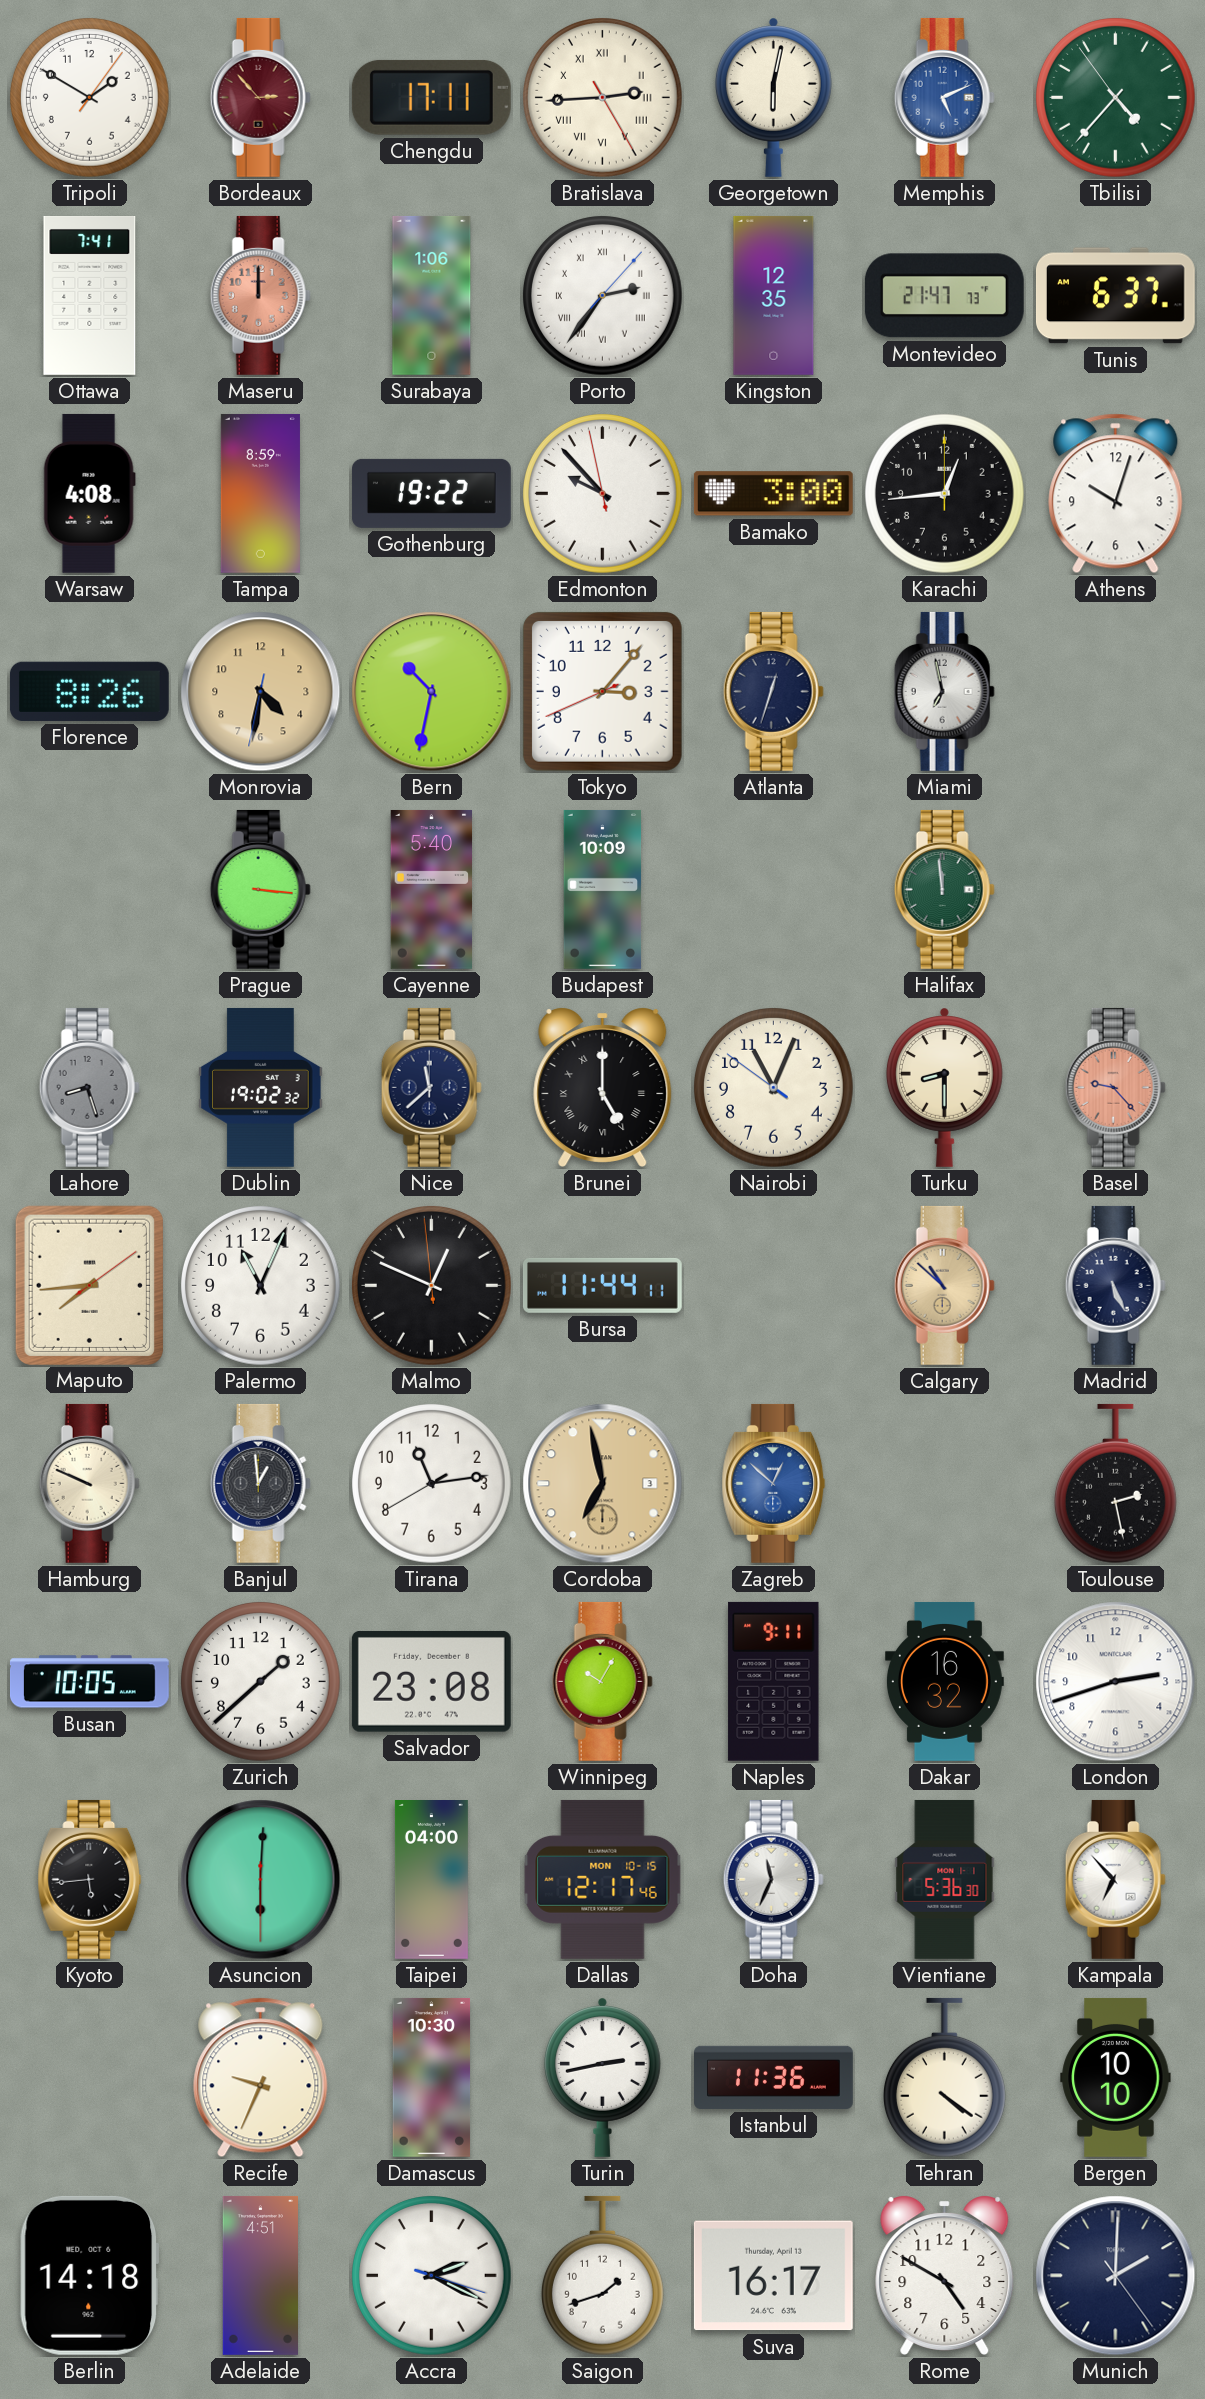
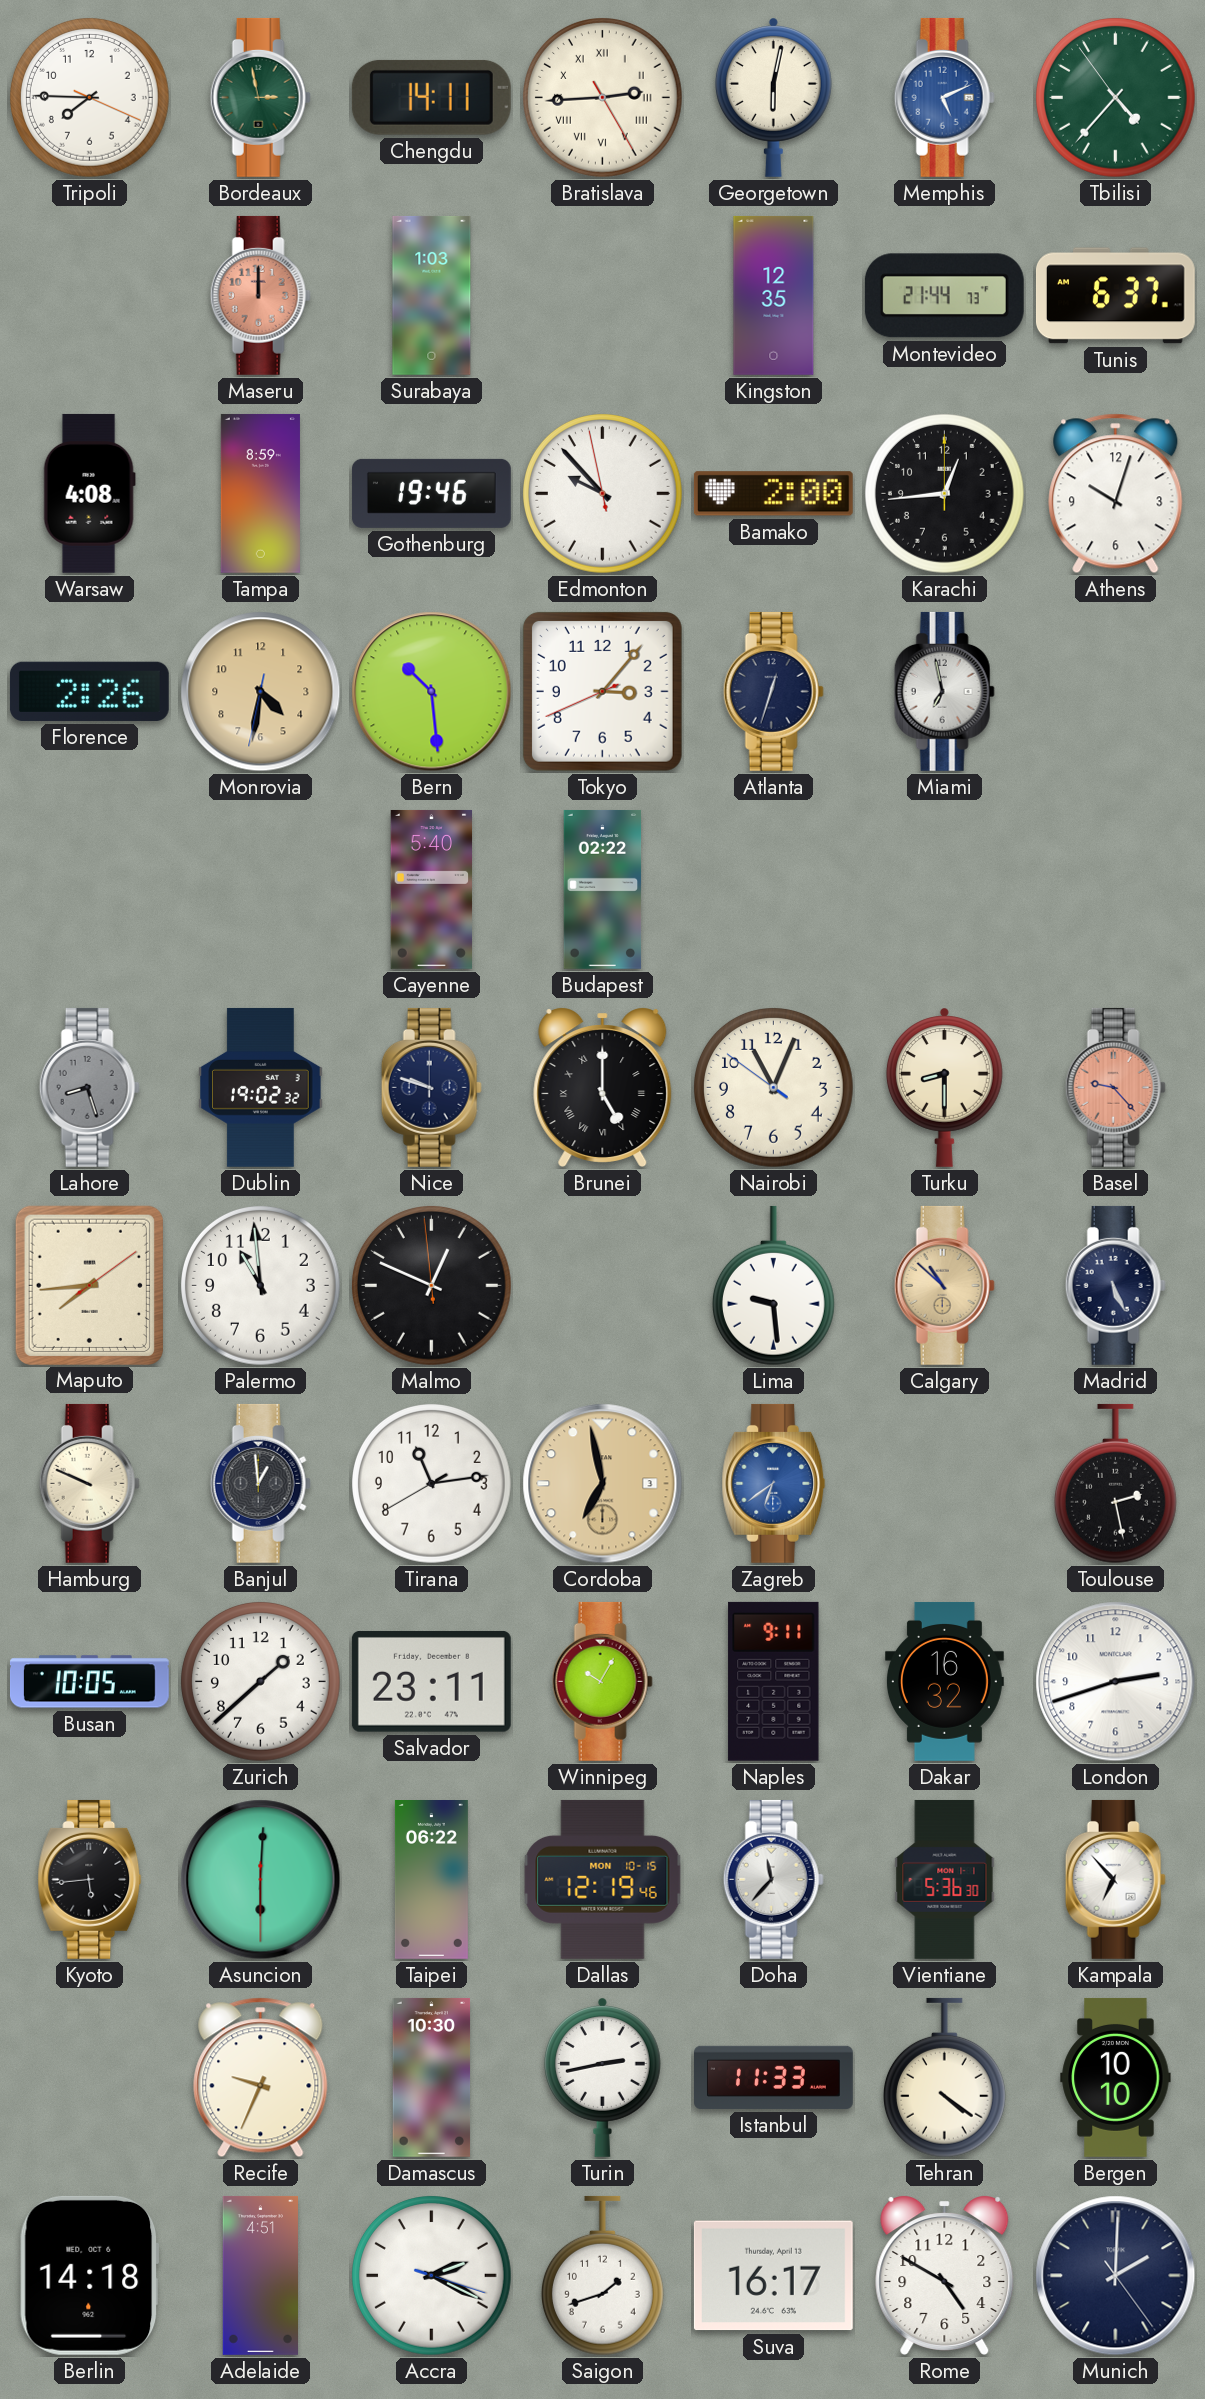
Tripoli: 1:50 -> 7:45
Bordeaux: 2:53 -> 2:58
Bordeaux dial: burgundy -> green
Chengdu: 17:11 -> 14:11
Ottawa: 7:41 -> none
Surabaya: 1:06 -> 1:03
Porto: 2:36 -> none
Montevideo: 21:47 -> 21:44
Gothenburg: 19:22 -> 19:46
Bamako: 3:00 -> 2:00
Florence: 8:26 -> 2:26
Bern: 10:32 -> 10:29
Prague: 3:16 -> none
Budapest: 10:09 -> 02:22
Halifax: 11:59 -> none
Nice: 11:38 -> 9:48
Palermo: 11:04 -> 10:59
Bursa: 11:44 -> none
Lima: none -> 9:29
Zagreb: 12:52 -> 6:39
Salvador: 23:08 -> 23:11
Taipei: 04:00 -> 06:22
Dallas: 12:17 -> 12:19
Doha: 11:34 -> 11:37
Istanbul: 11:36 -> 11:33
